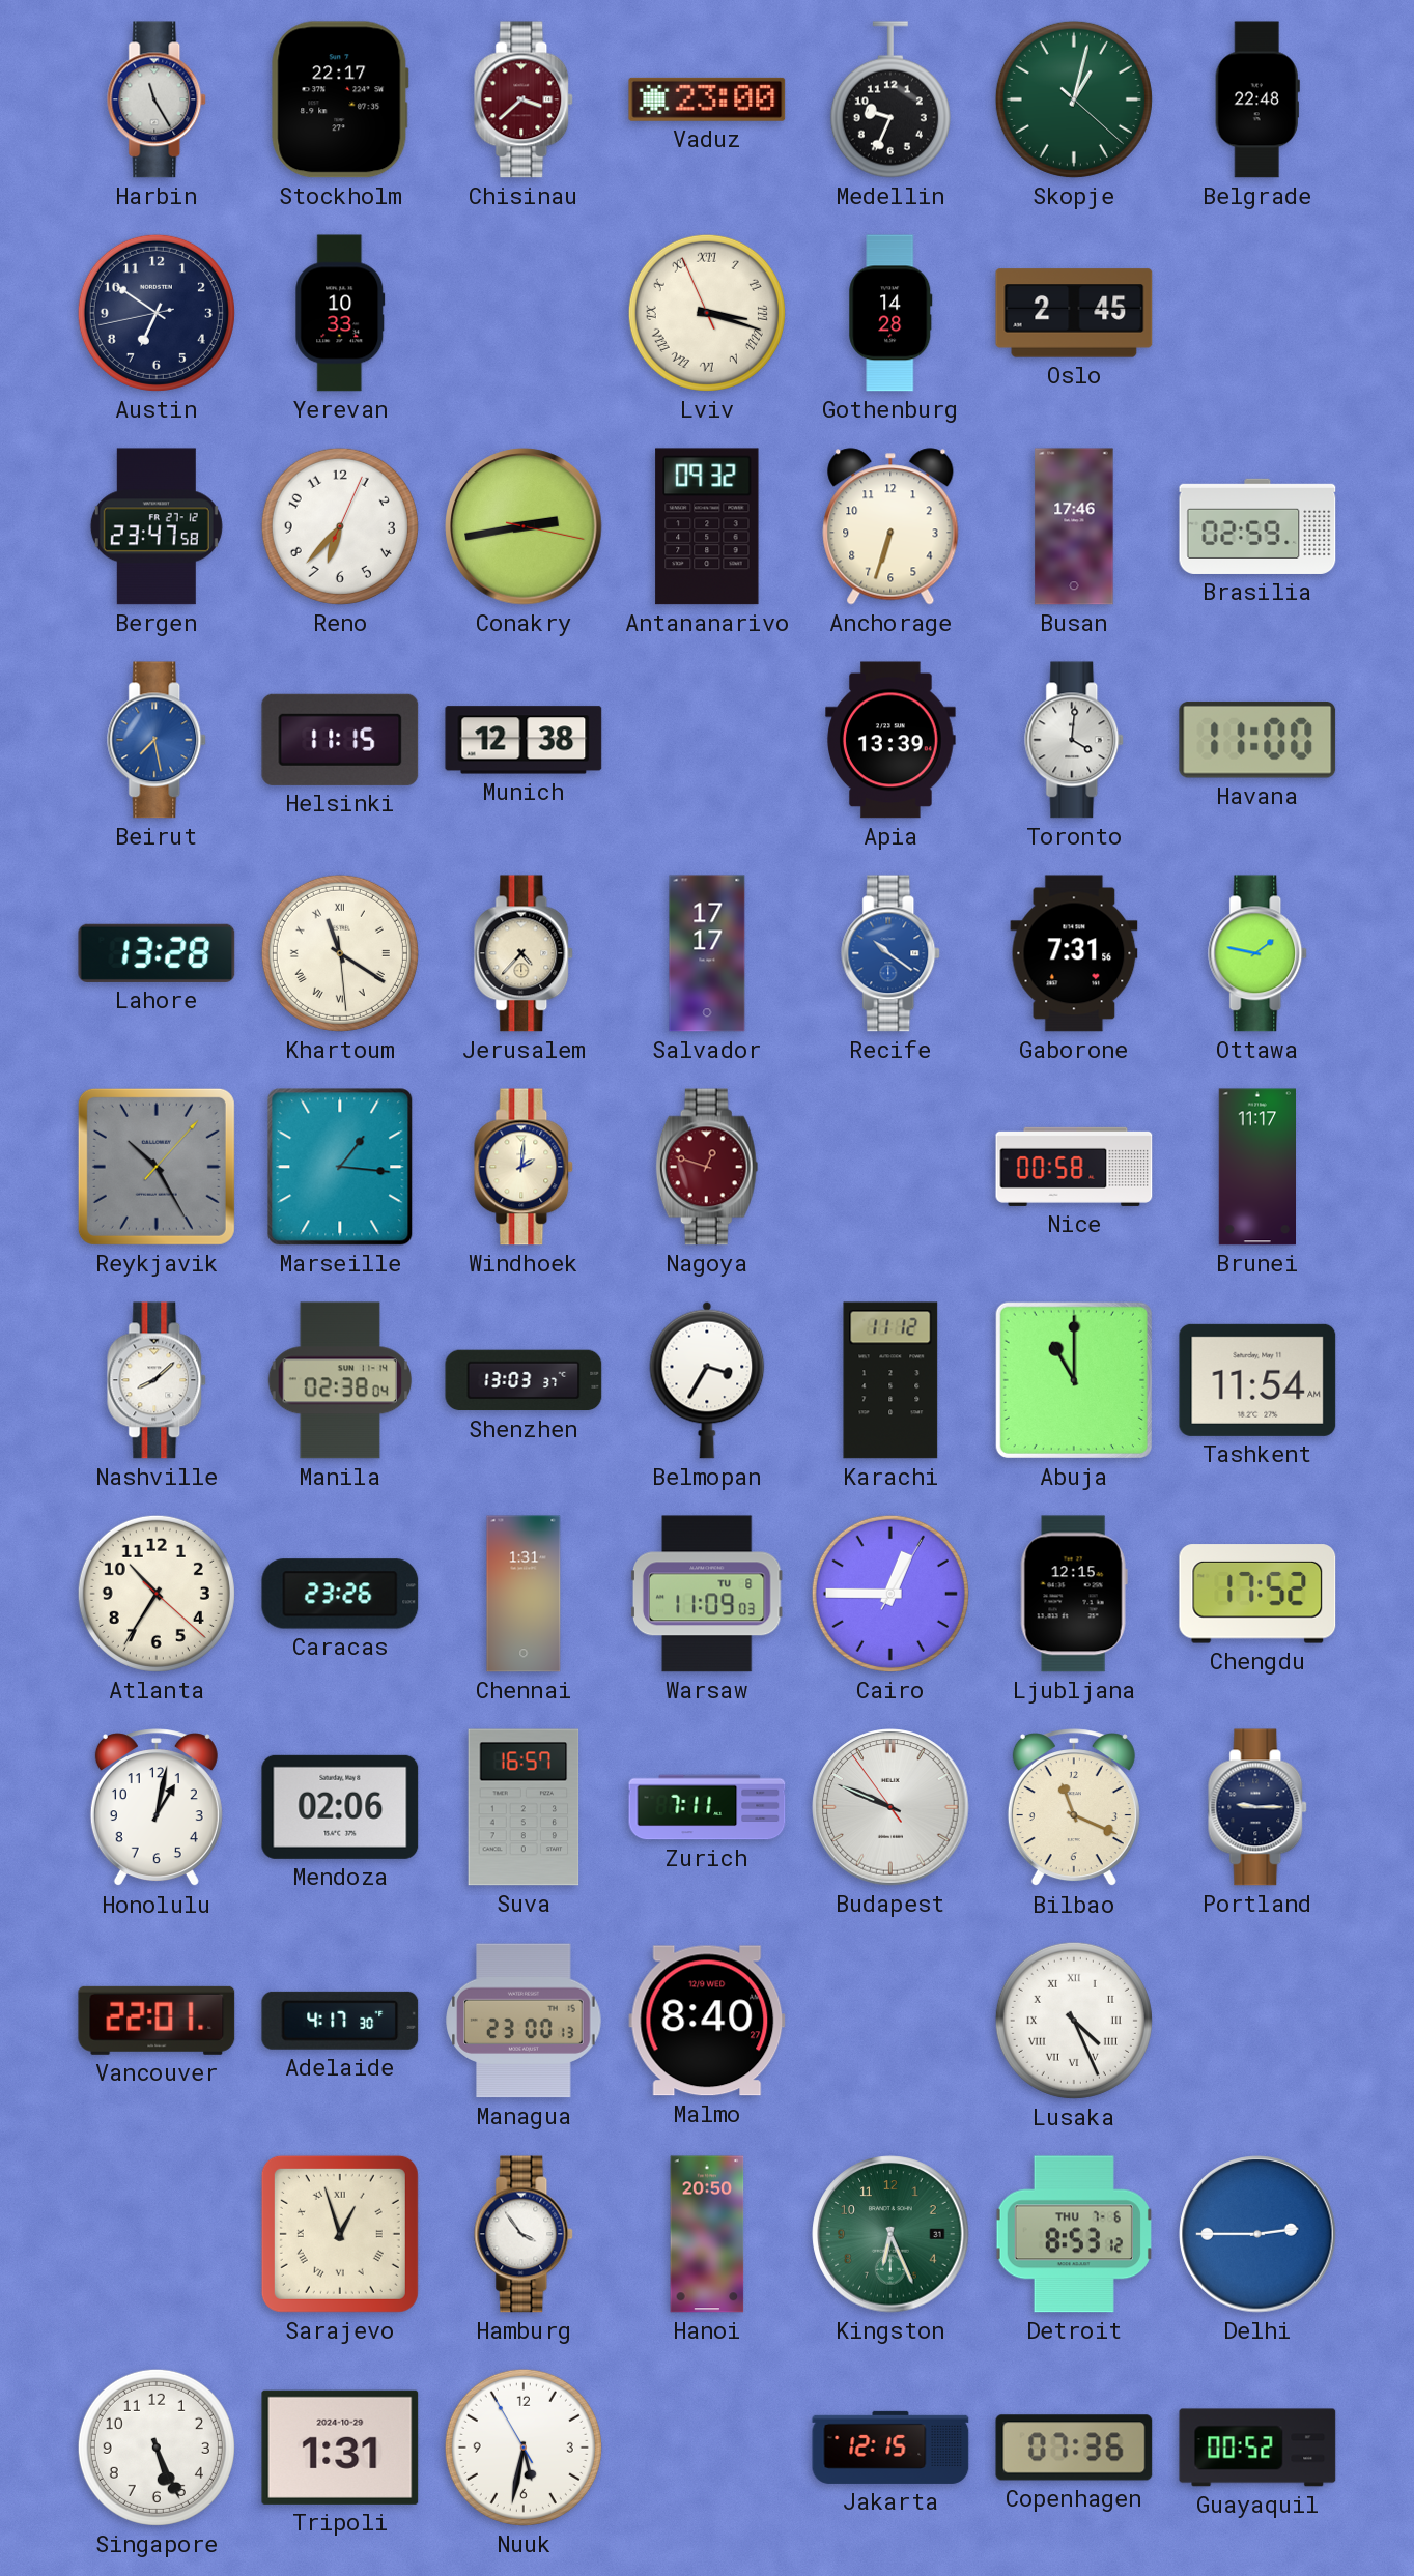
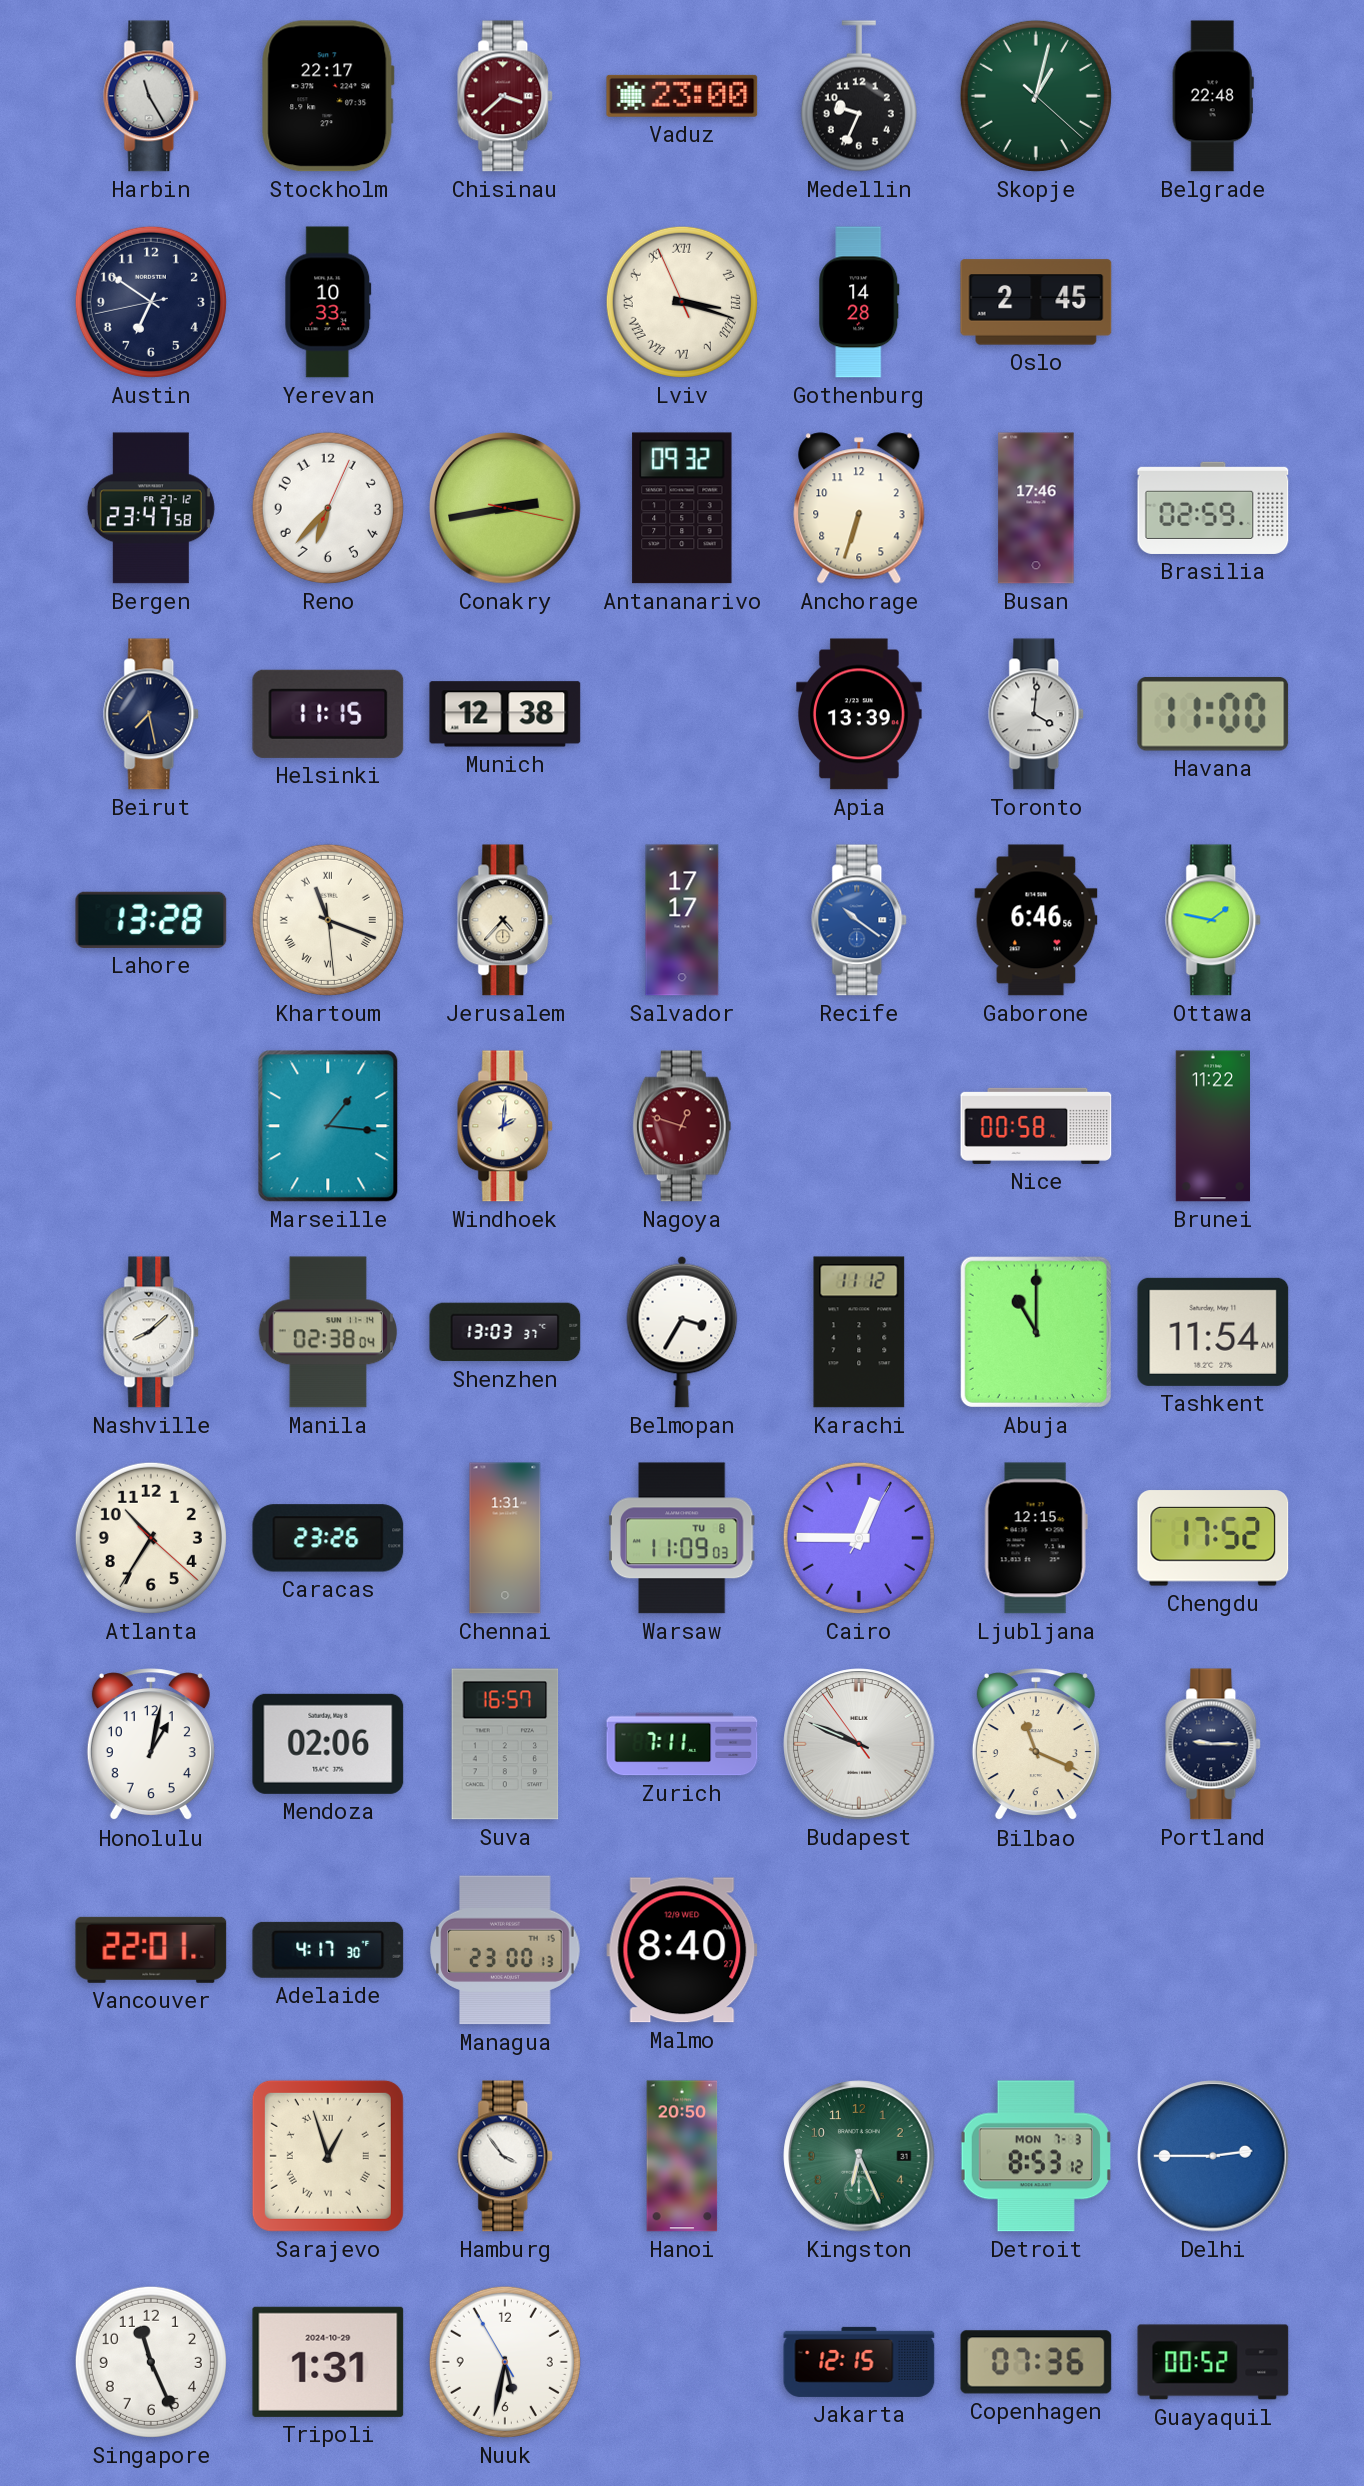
Beirut dial: blue -> navy
Khartoum: 11:20 -> 11:18
Gaborone: 7:31 -> 6:46
Reykjavik: 10:25 -> none
Brunei: 11:17 -> 11:22
Lusaka: 4:26 -> none
Detroit date: THU 7-6 -> MON 7-3
Singapore: 5:26 -> 11:26
